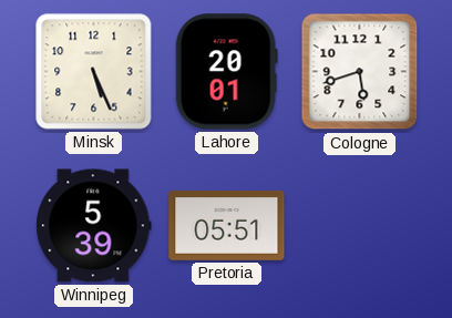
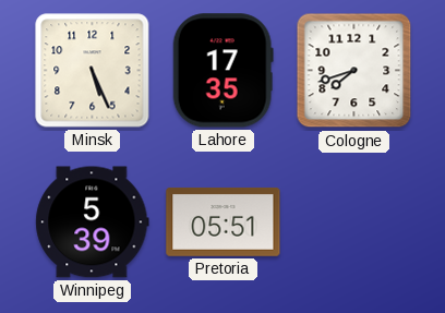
Lahore: 20:01 -> 17:35
Cologne: 5:42 -> 7:42
